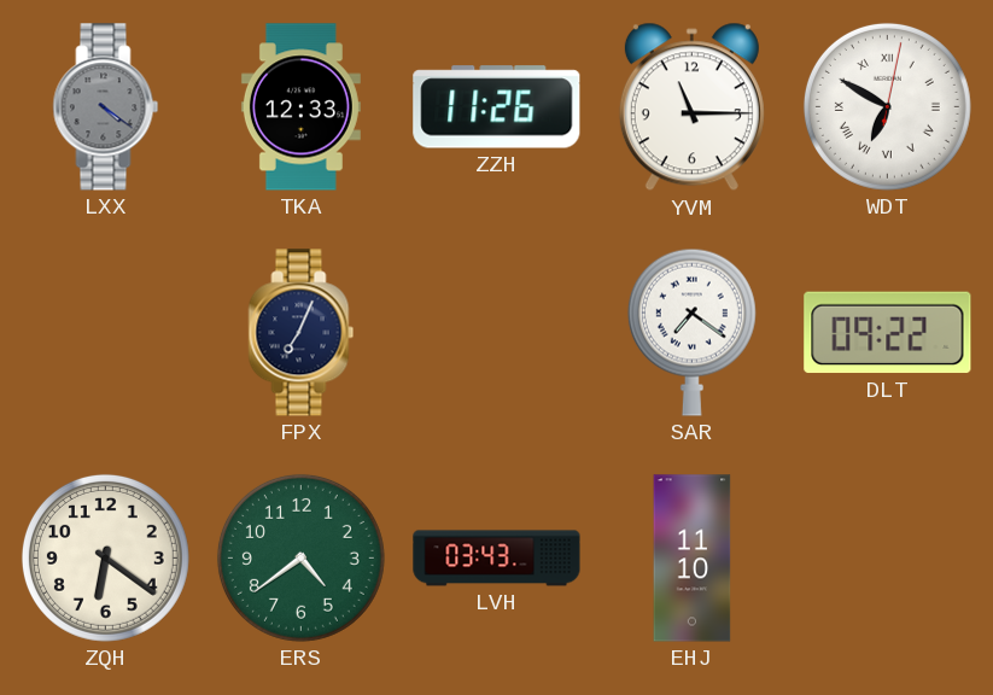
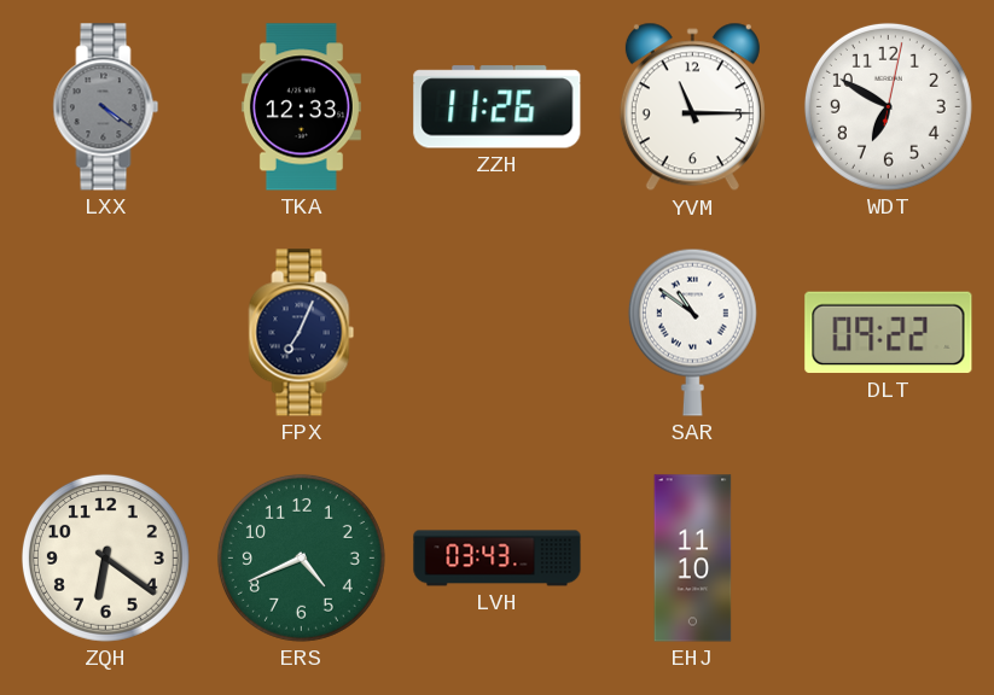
WDT numerals: Roman -> Arabic
SAR: 7:21 -> 10:51
ERS: 4:39 -> 4:41
